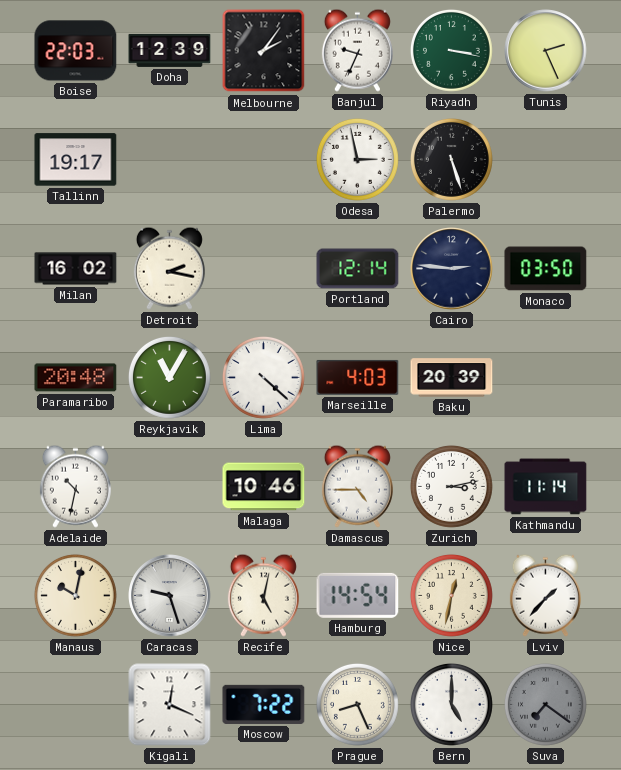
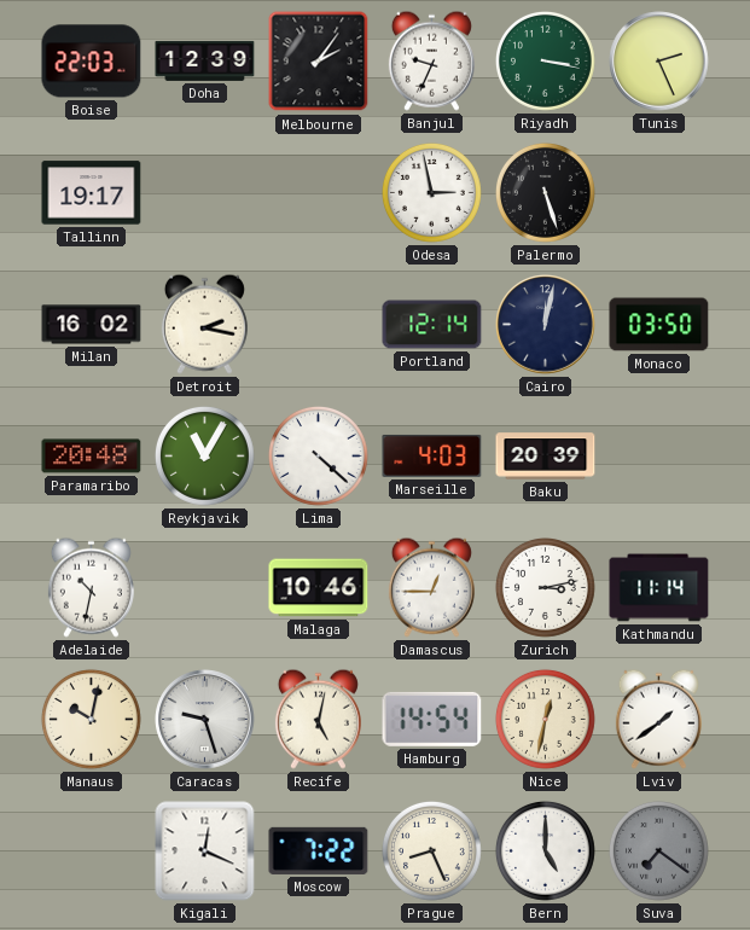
Cairo: 2:46 -> 12:02
Damascus: 4:45 -> 12:45
Lviv: 1:37 -> 1:39
